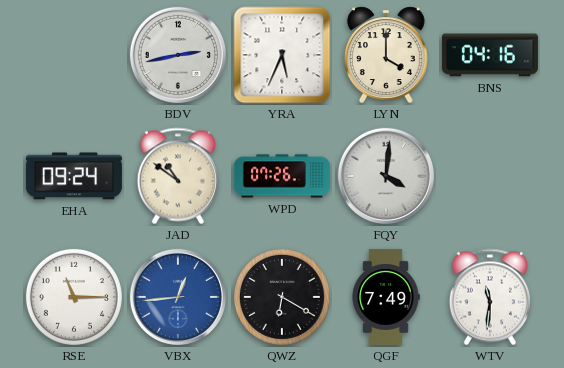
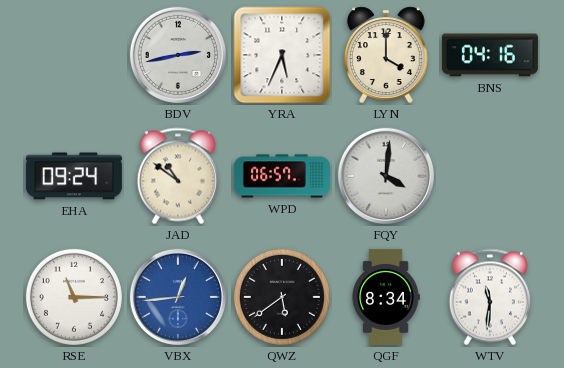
WPD: 07:26 -> 06:57
QWZ: 6:20 -> 5:39
QGF: 7:49 -> 8:34
